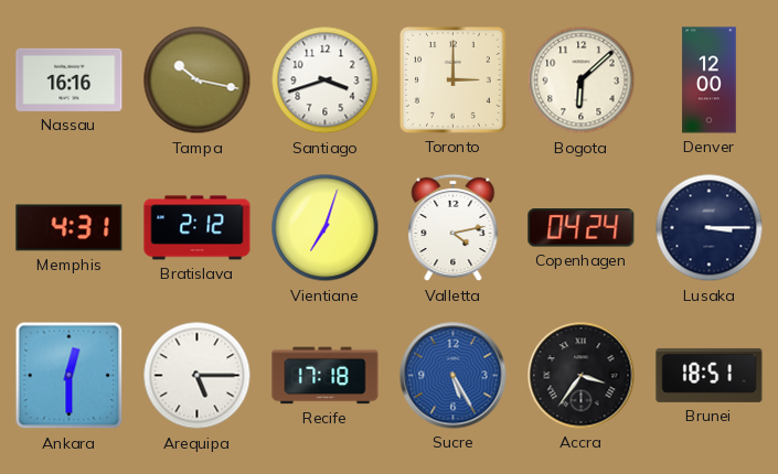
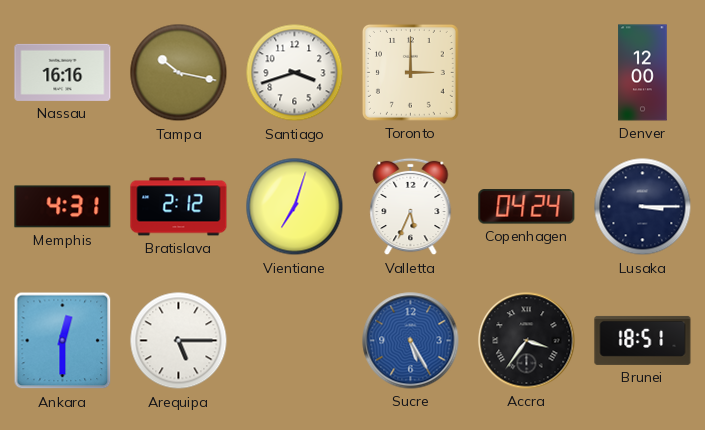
Bogota: 6:08 -> none
Valletta: 4:13 -> 5:34
Recife: 17:18 -> none
